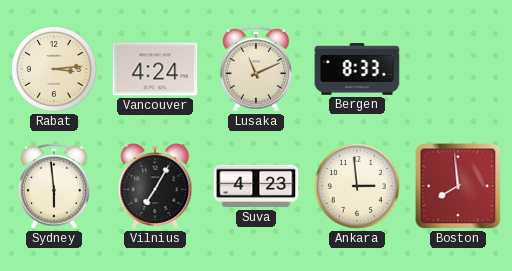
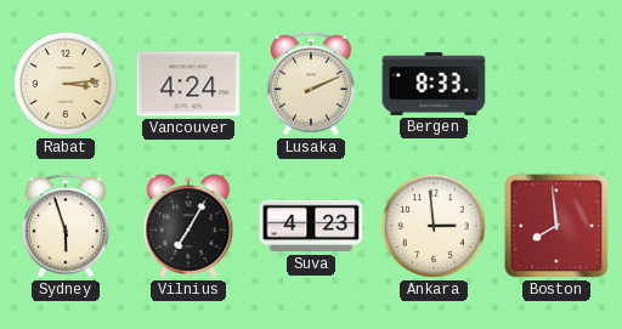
Lusaka: 11:11 -> 2:11
Sydney: 5:59 -> 5:57
